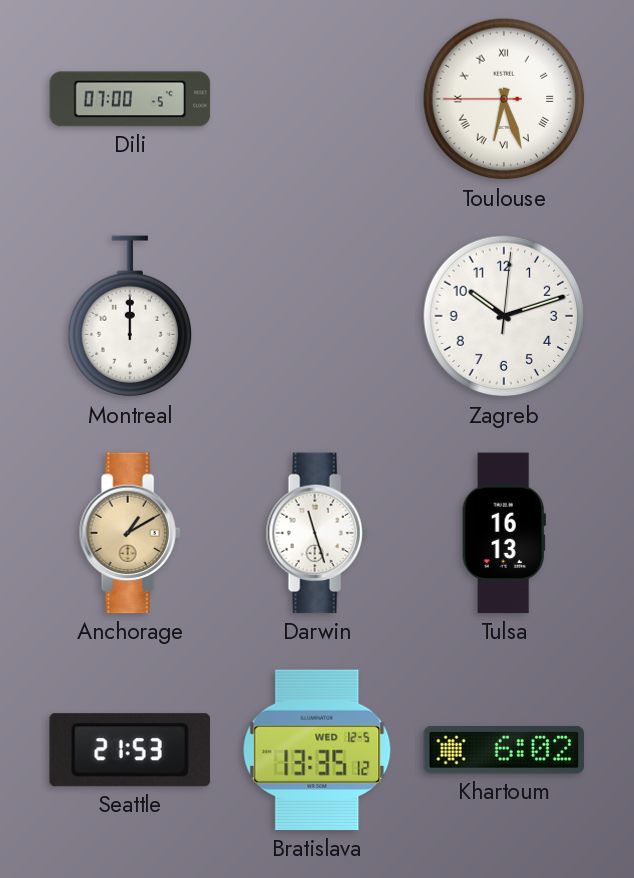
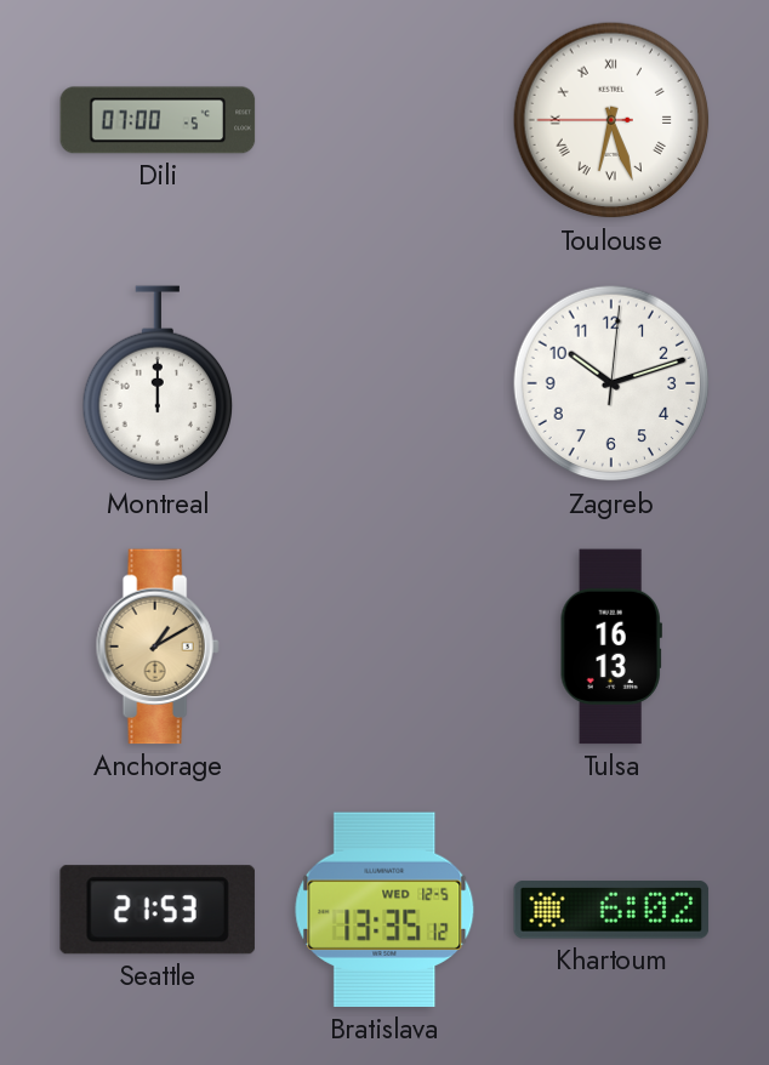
Darwin: 11:27 -> none
